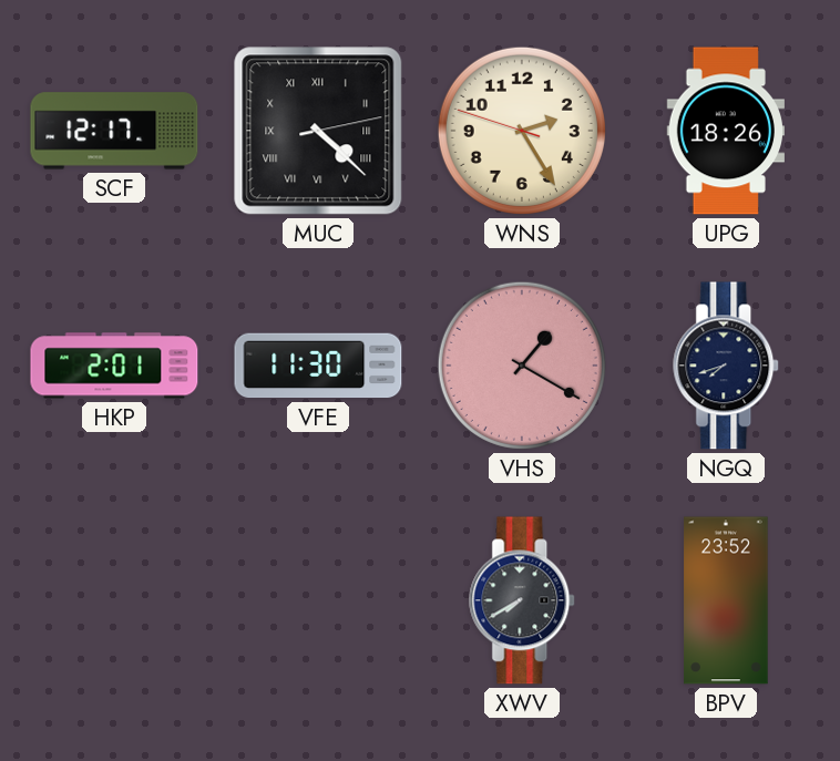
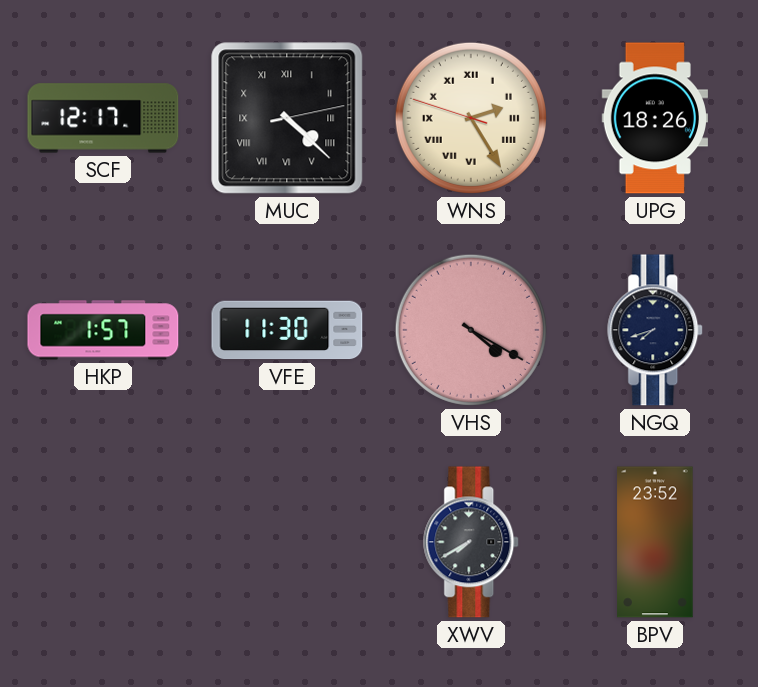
WNS numerals: Arabic -> Roman
HKP: 2:01 -> 1:57
VHS: 1:20 -> 4:20
